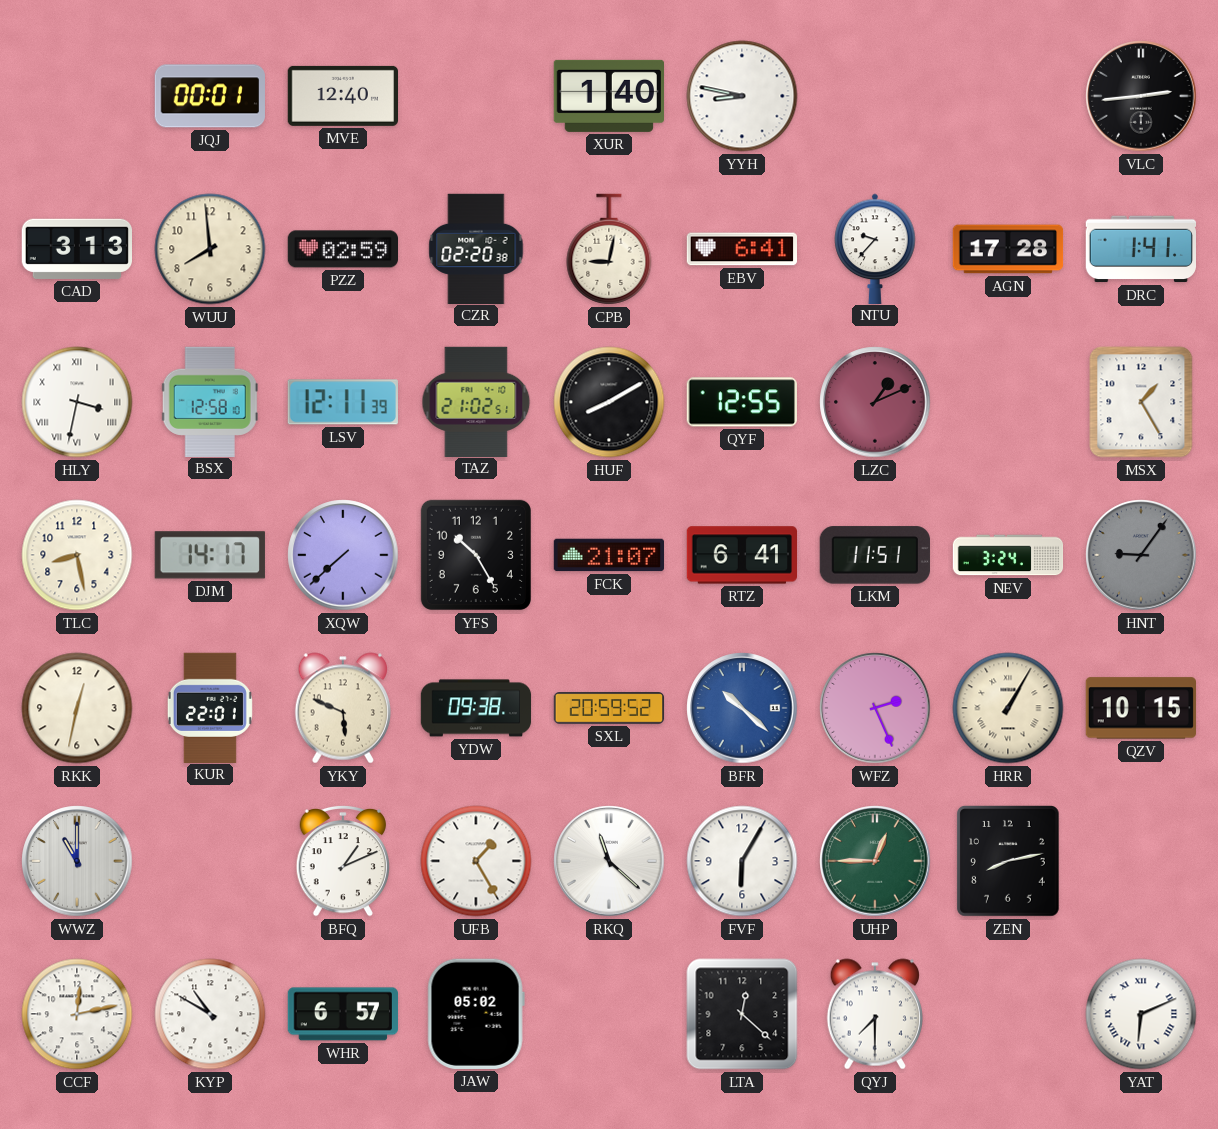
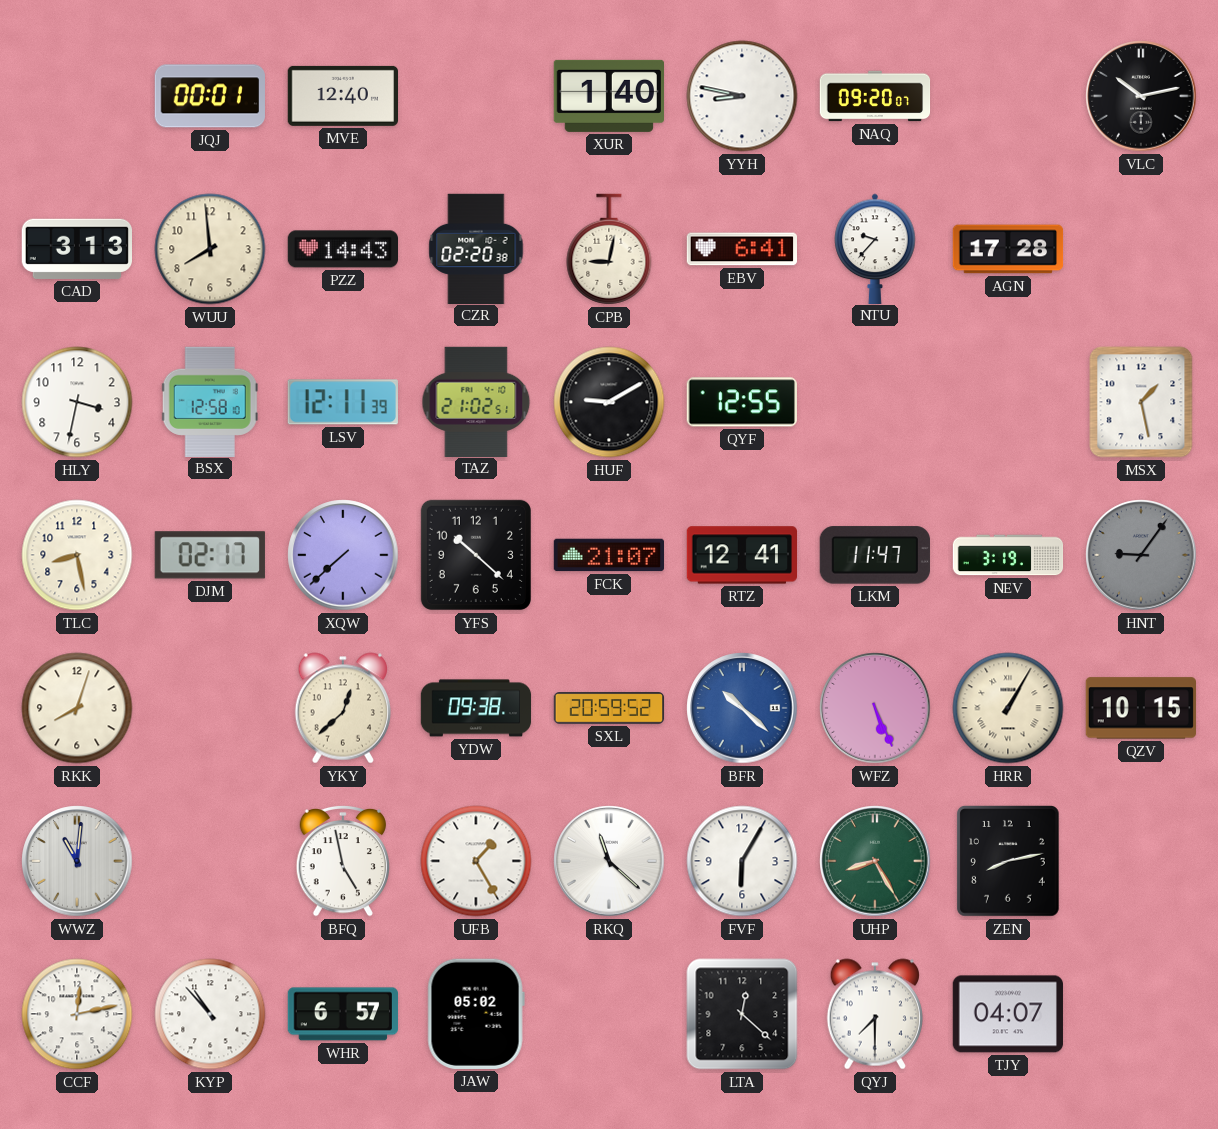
NAQ: none -> 09:20
VLC: 2:44 -> 10:13
PZZ: 02:59 -> 14:43
DRC: 1:41 -> none
HLY numerals: Roman -> Arabic
HUF: 8:10 -> 9:10
LZC: 1:11 -> none
MSX: 1:25 -> 1:28
DJM: 14:17 -> 02:17
YFS: 10:25 -> 10:22
RTZ: 6:41 -> 12:41
LKM: 11:51 -> 11:47
NEV: 3:24 -> 3:19
RKK: 12:32 -> 8:03
KUR: 22:01 -> none
YKY: 5:49 -> 12:38
WFZ: 2:26 -> 5:26
WWZ: 11:00 -> 11:01
BFQ: 1:11 -> 4:58
UHP: 12:45 -> 8:25
KYP: 10:50 -> 10:53
TJY: none -> 04:07
YAT: 6:11 -> none
